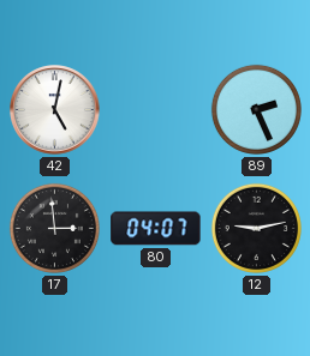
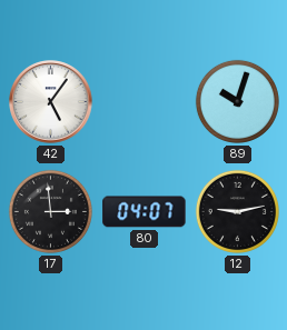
42: 5:02 -> 5:06
89: 2:26 -> 10:03
